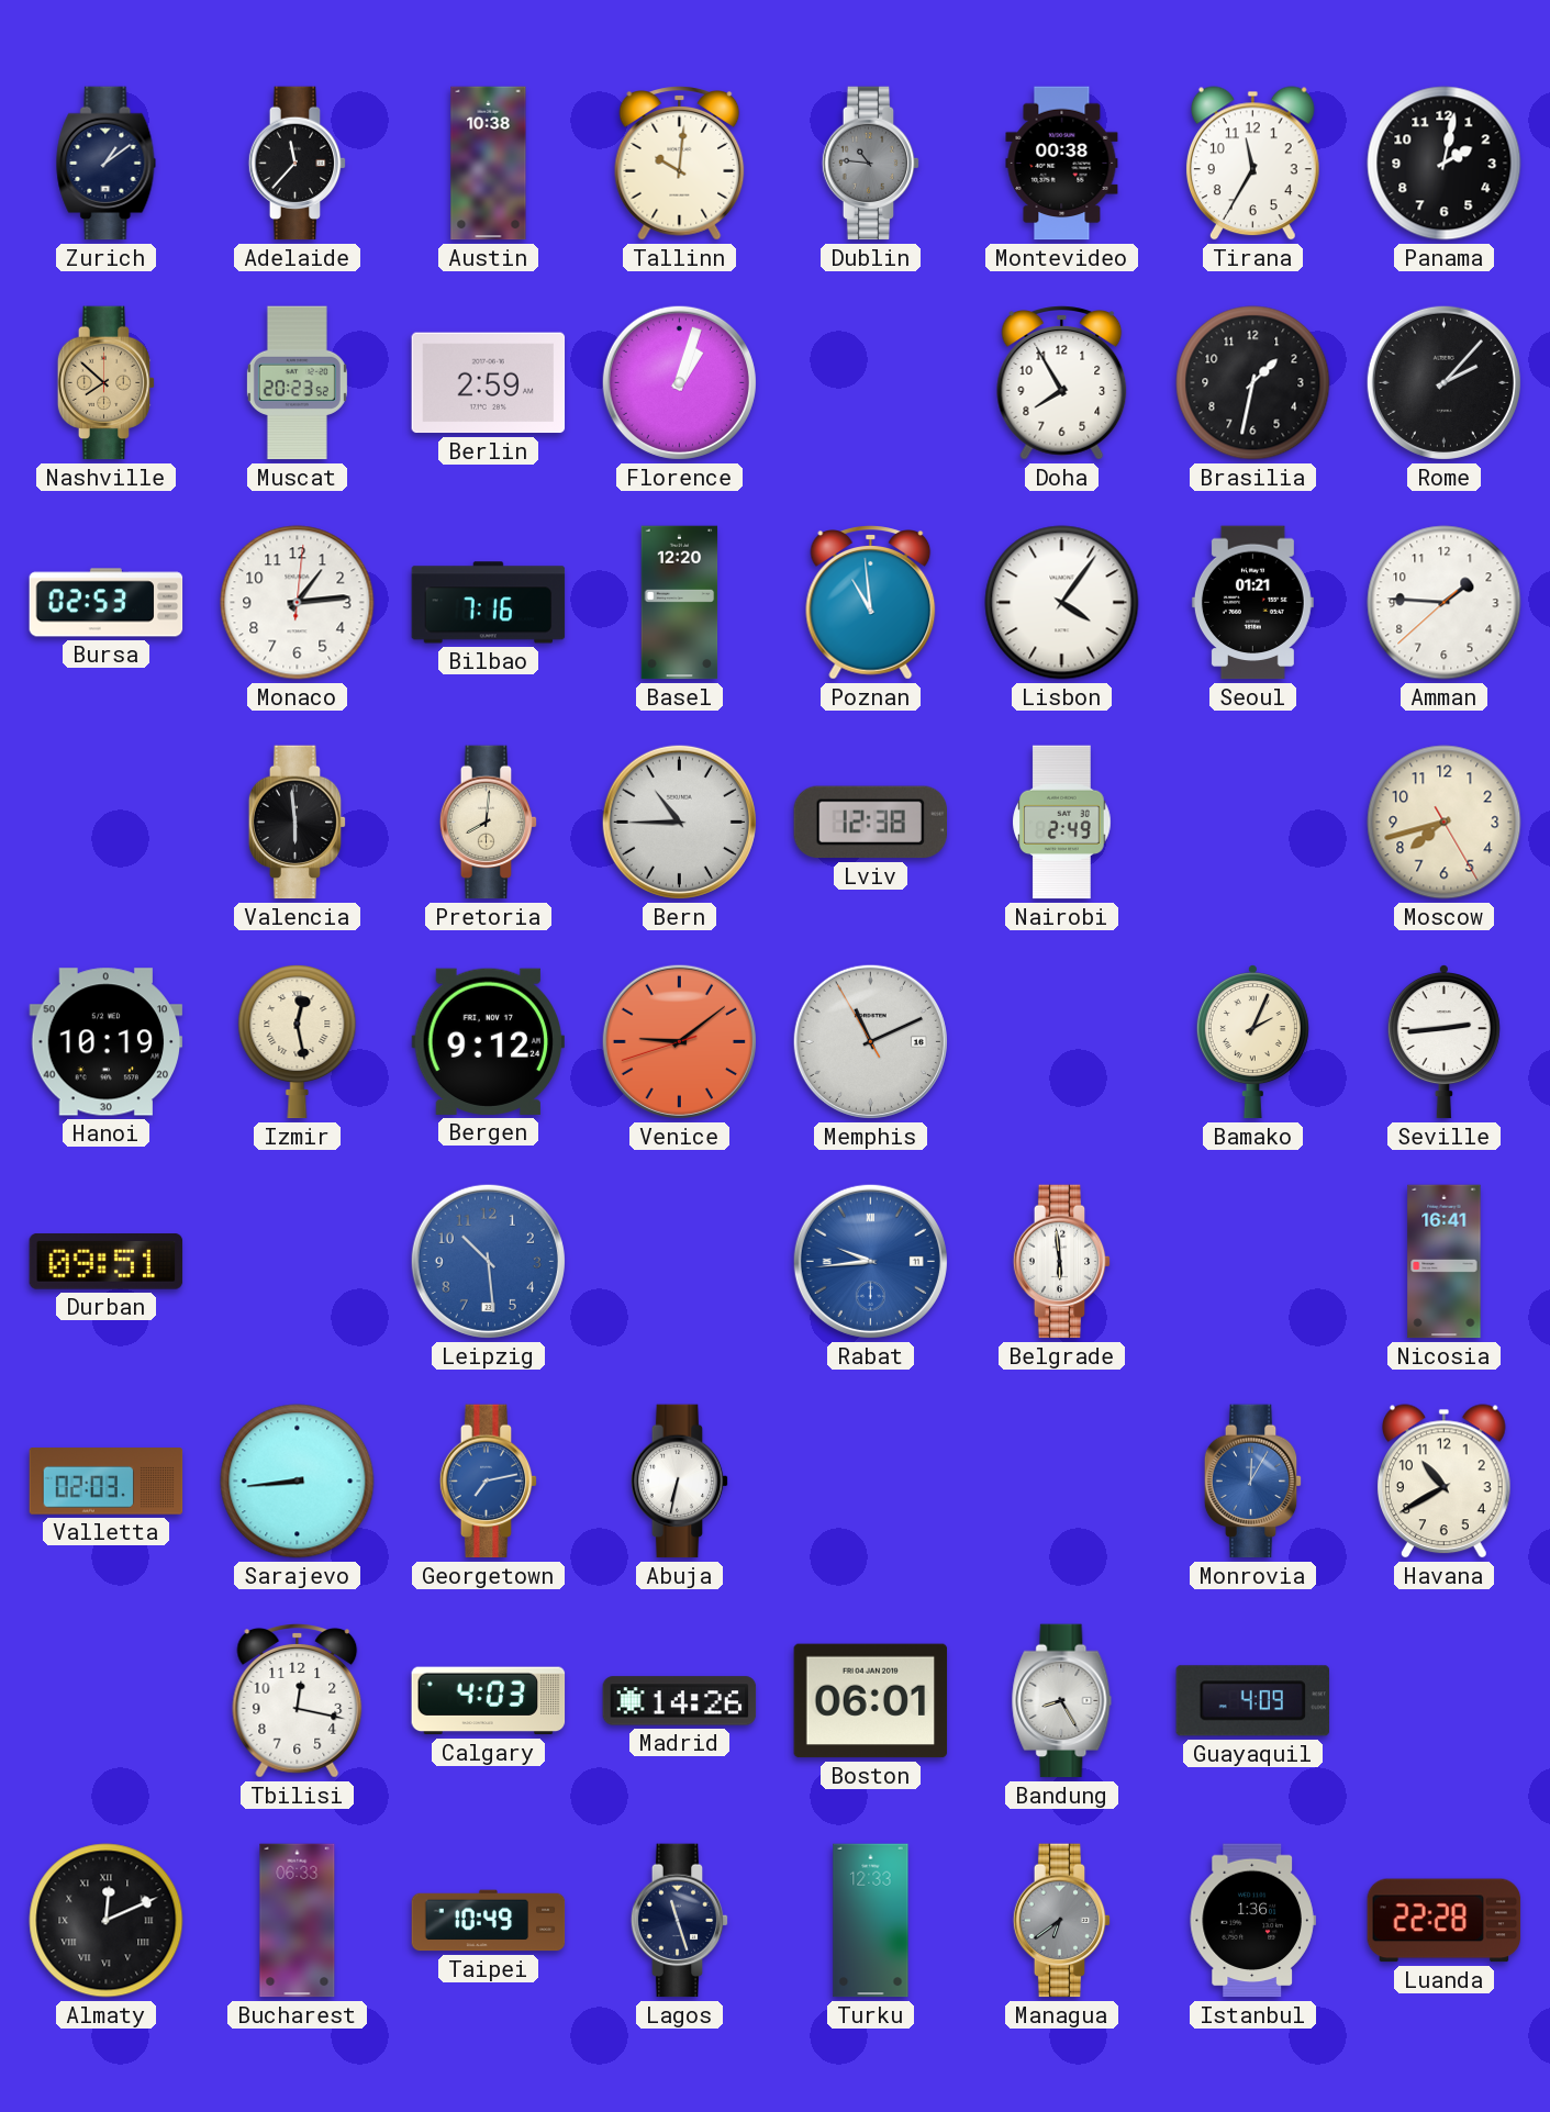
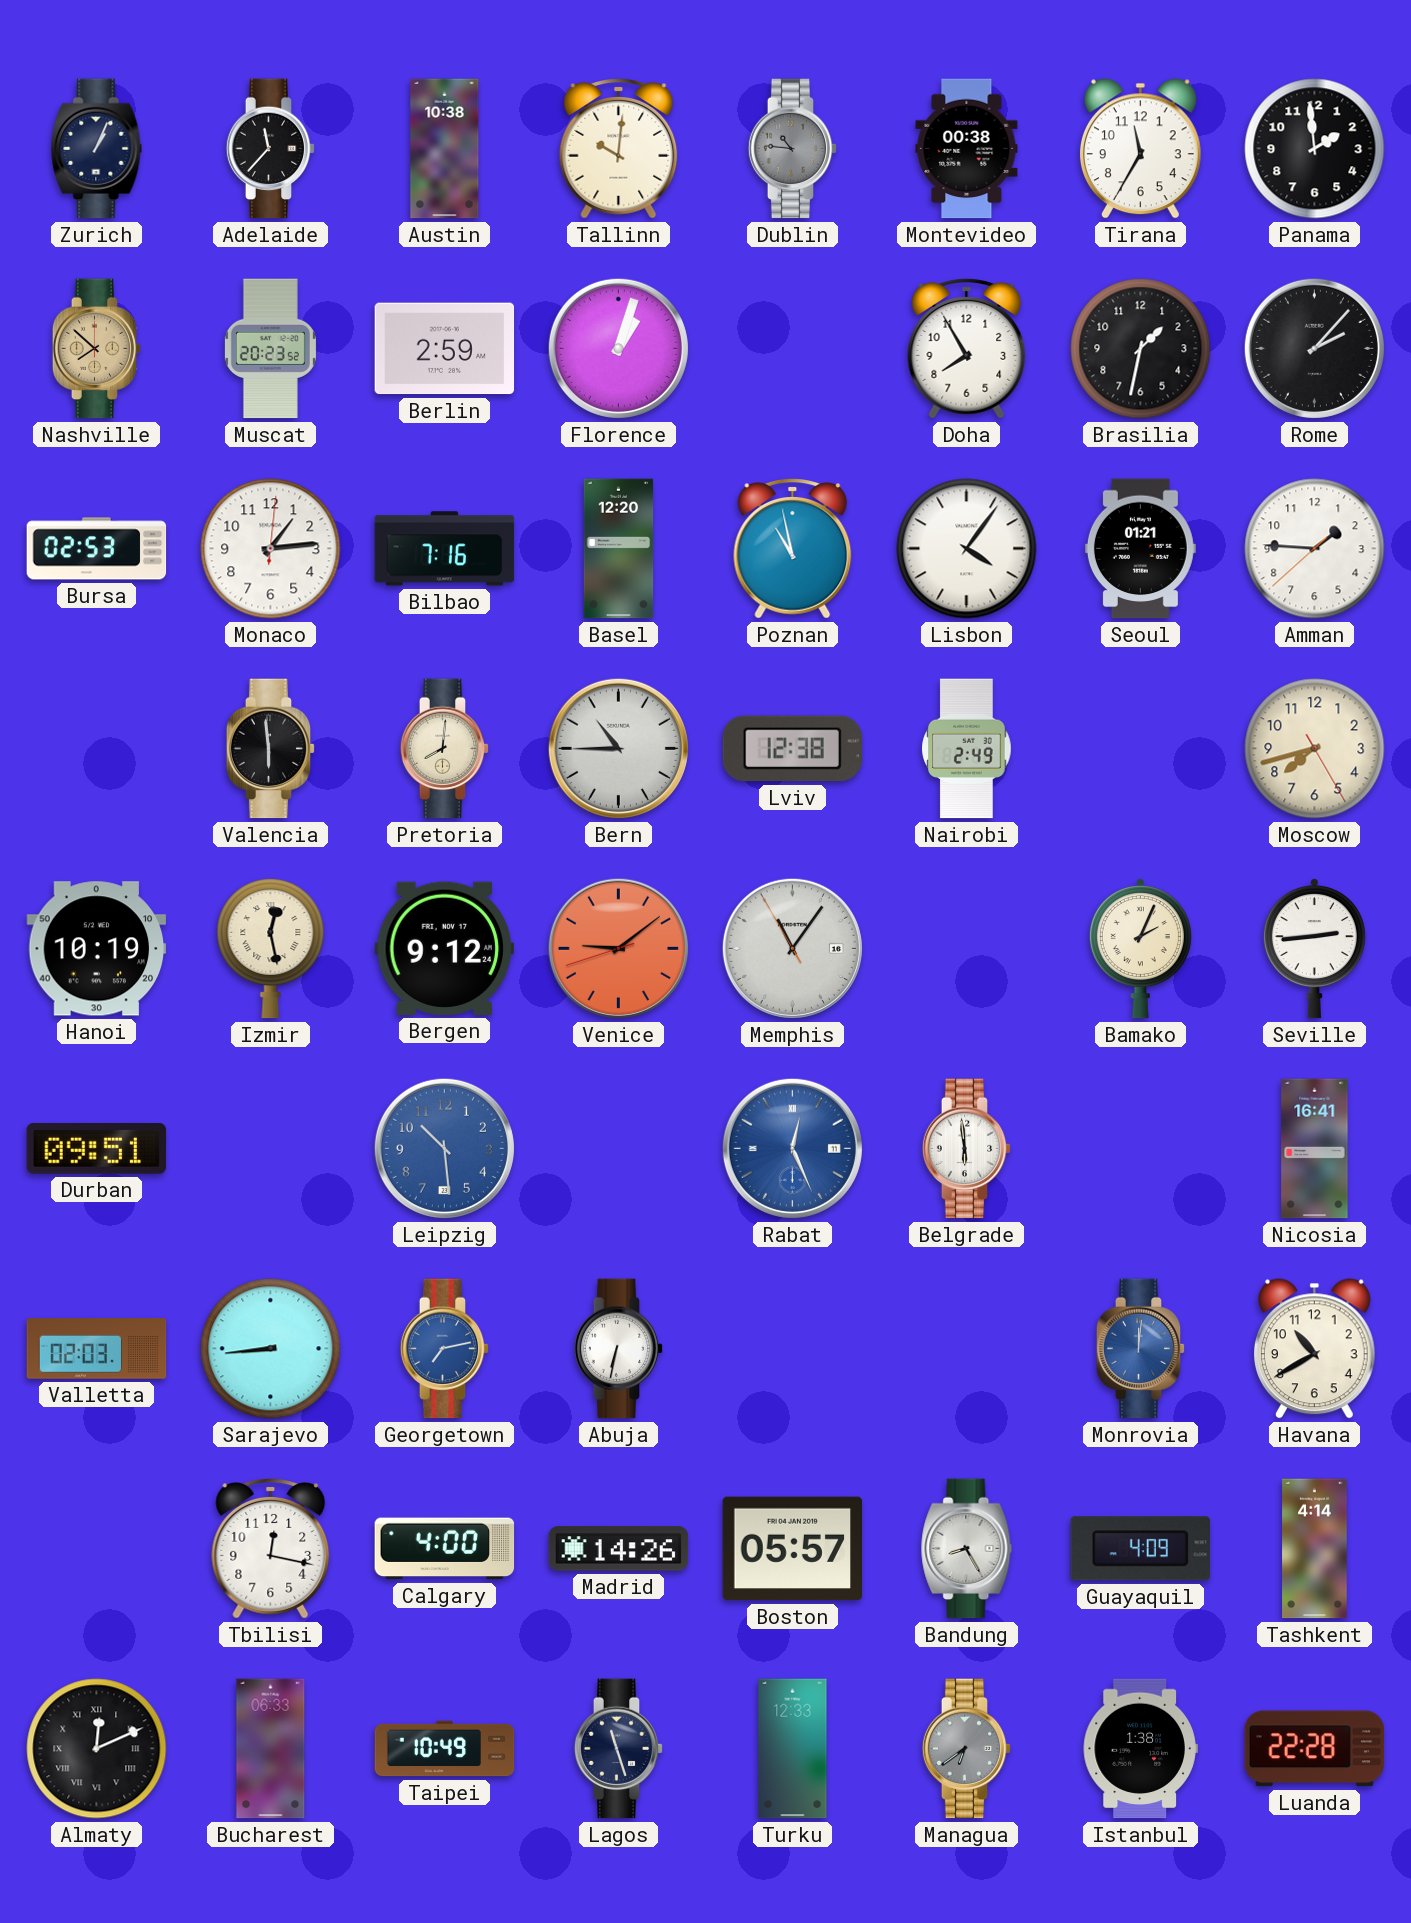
Zurich: 1:09 -> 1:04
Panama: 2:02 -> 1:59
Poznan: 10:59 -> 10:58
Memphis: 11:10 -> 11:05
Rabat: 9:44 -> 12:26
Monrovia: 12:05 -> 12:01
Calgary: 4:03 -> 4:00
Boston: 06:01 -> 05:57
Tashkent: none -> 4:14
Istanbul: 1:36 -> 1:38
